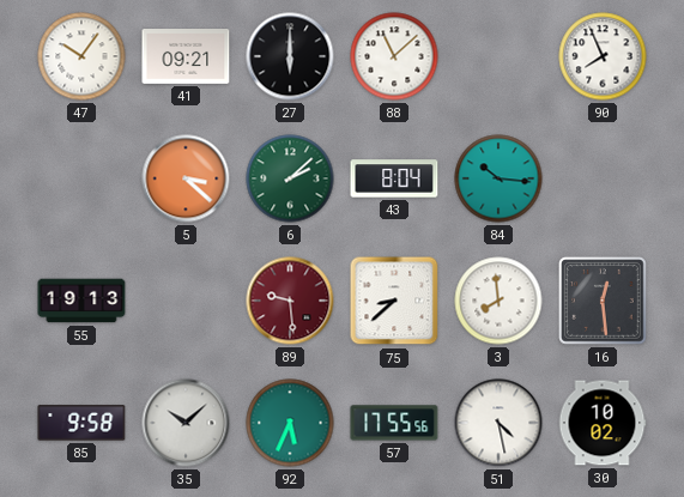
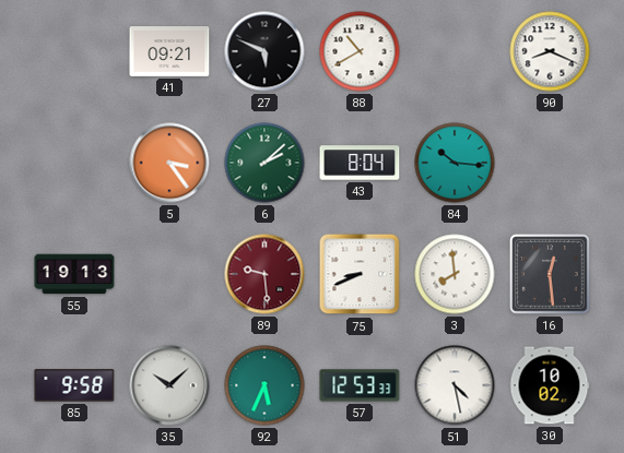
47: 10:06 -> none
27: 6:00 -> 5:49
88: 11:08 -> 10:40
90: 7:56 -> 8:19
5: 3:22 -> 3:24
75: 8:38 -> 8:41
57: 17:55 -> 12:53
